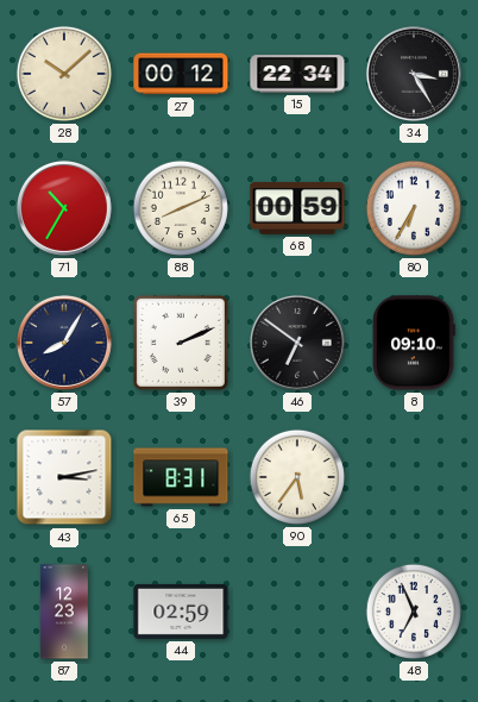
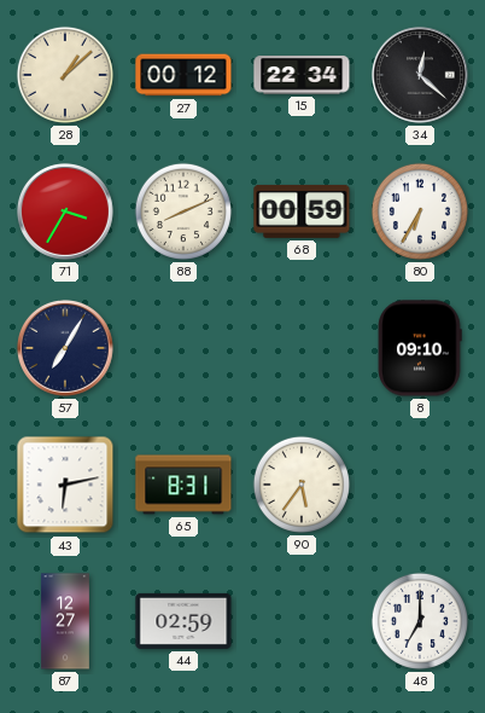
28: 10:08 -> 1:08
34: 3:25 -> 12:22
71: 10:35 -> 3:35
57: 8:05 -> 7:05
39: 2:11 -> none
46: 6:51 -> none
43: 3:13 -> 6:13
87: 12:23 -> 12:27
48: 6:56 -> 7:00
